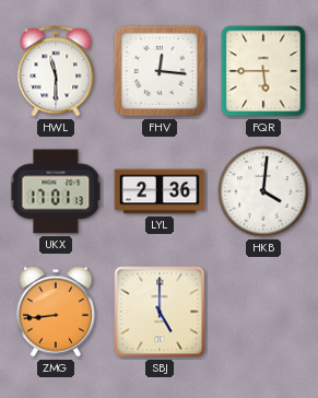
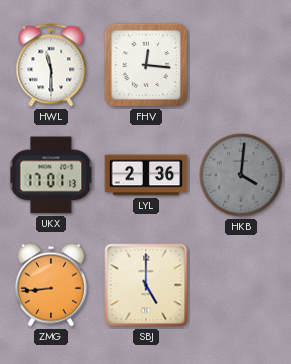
FQR: 5:45 -> none
HKB dial: white -> grey
